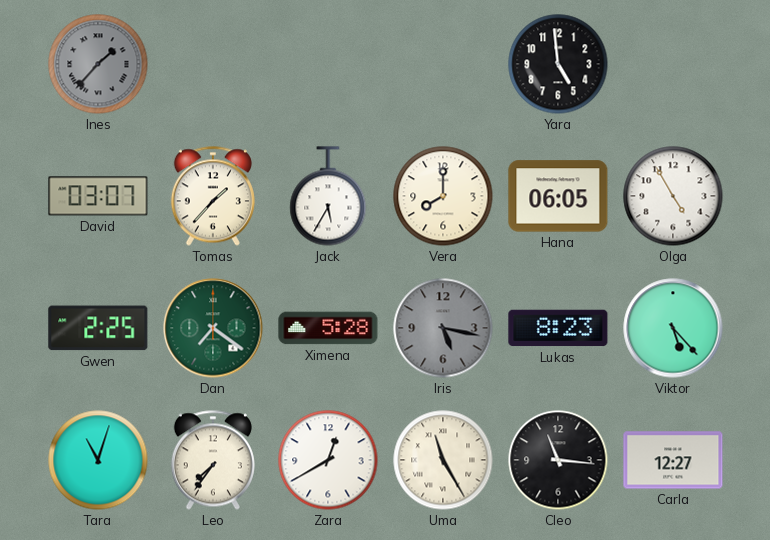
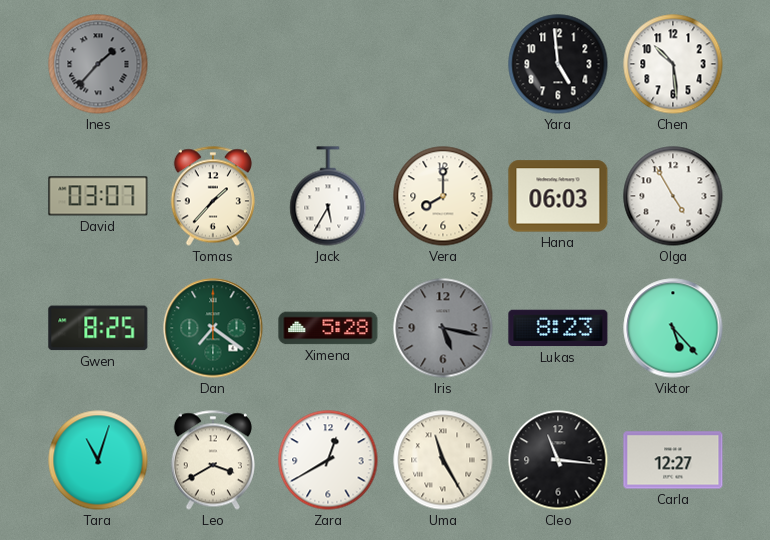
Chen: none -> 10:29
Hana: 06:05 -> 06:03
Gwen: 2:25 -> 8:25
Leo: 7:36 -> 3:40
